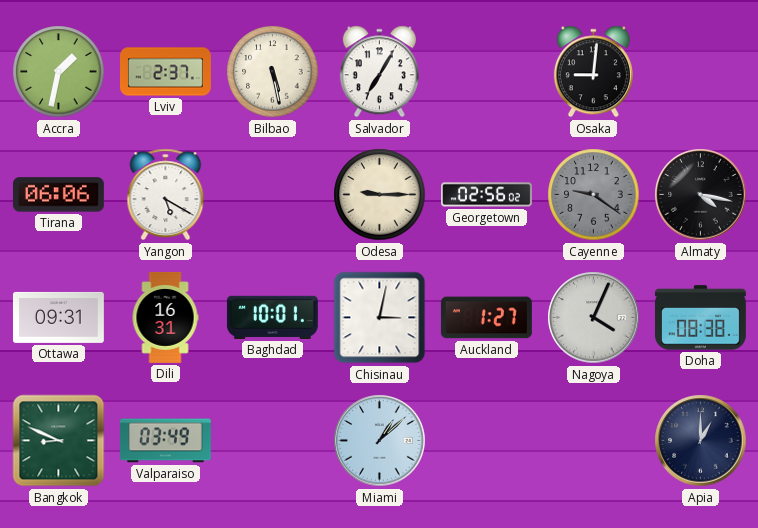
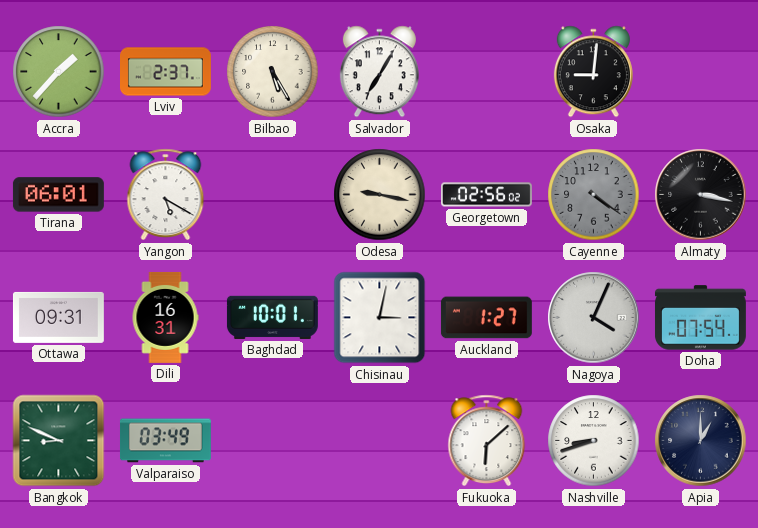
Accra: 1:32 -> 1:37
Bilbao: 5:28 -> 5:25
Tirana: 06:06 -> 06:01
Odesa: 9:15 -> 9:17
Cayenne: 9:21 -> 4:21
Almaty: 4:17 -> 3:17
Doha: 08:38 -> 07:54
Miami: 1:08 -> none
Fukuoka: none -> 6:08
Nashville: none -> 8:42
